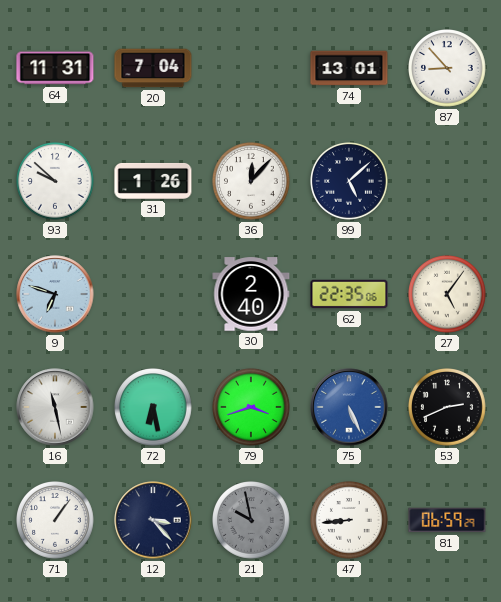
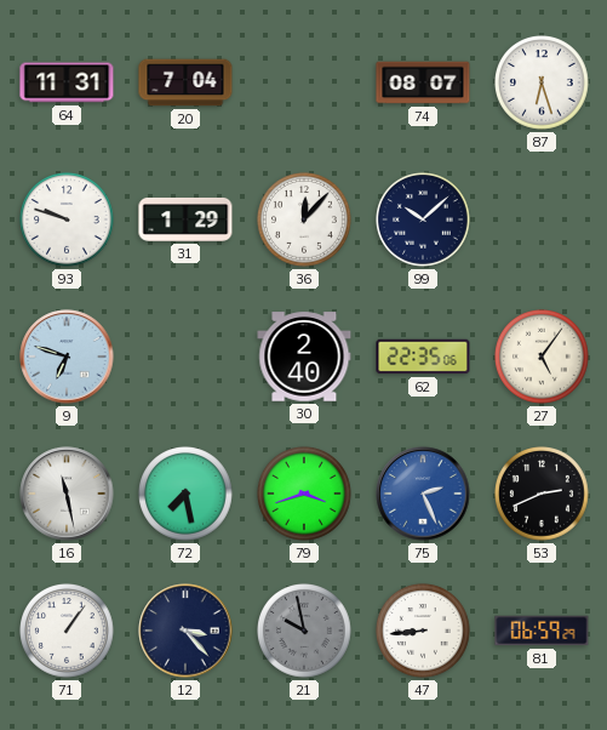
74: 13:01 -> 08:07
87: 8:53 -> 6:27
93: 9:52 -> 9:48
31: 1:26 -> 1:29
99: 5:08 -> 10:08
72: 6:28 -> 7:28
75: 5:26 -> 2:26
